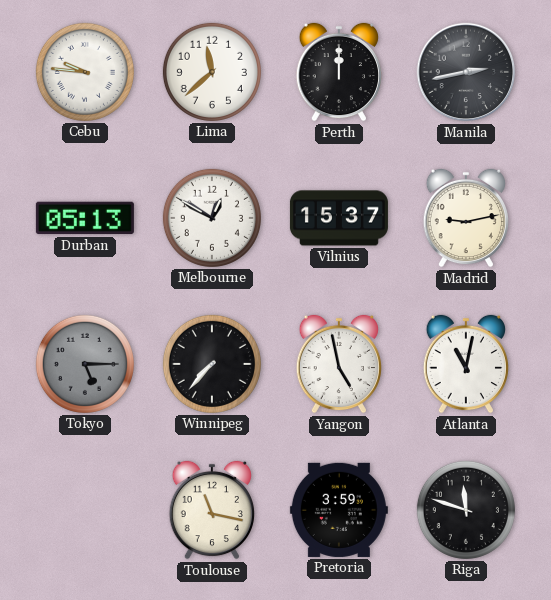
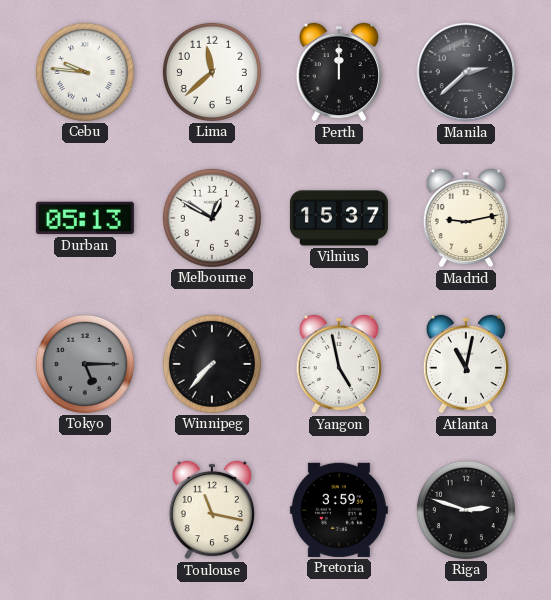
Manila: 2:43 -> 2:38
Riga: 11:48 -> 2:48
